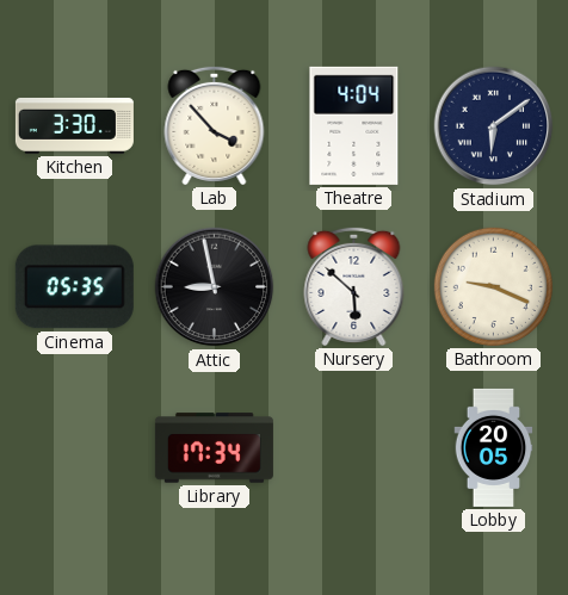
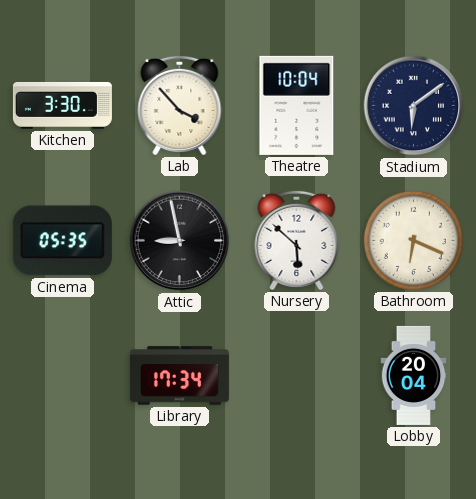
Theatre: 4:04 -> 10:04
Bathroom: 9:19 -> 6:19
Lobby: 20:05 -> 20:04
